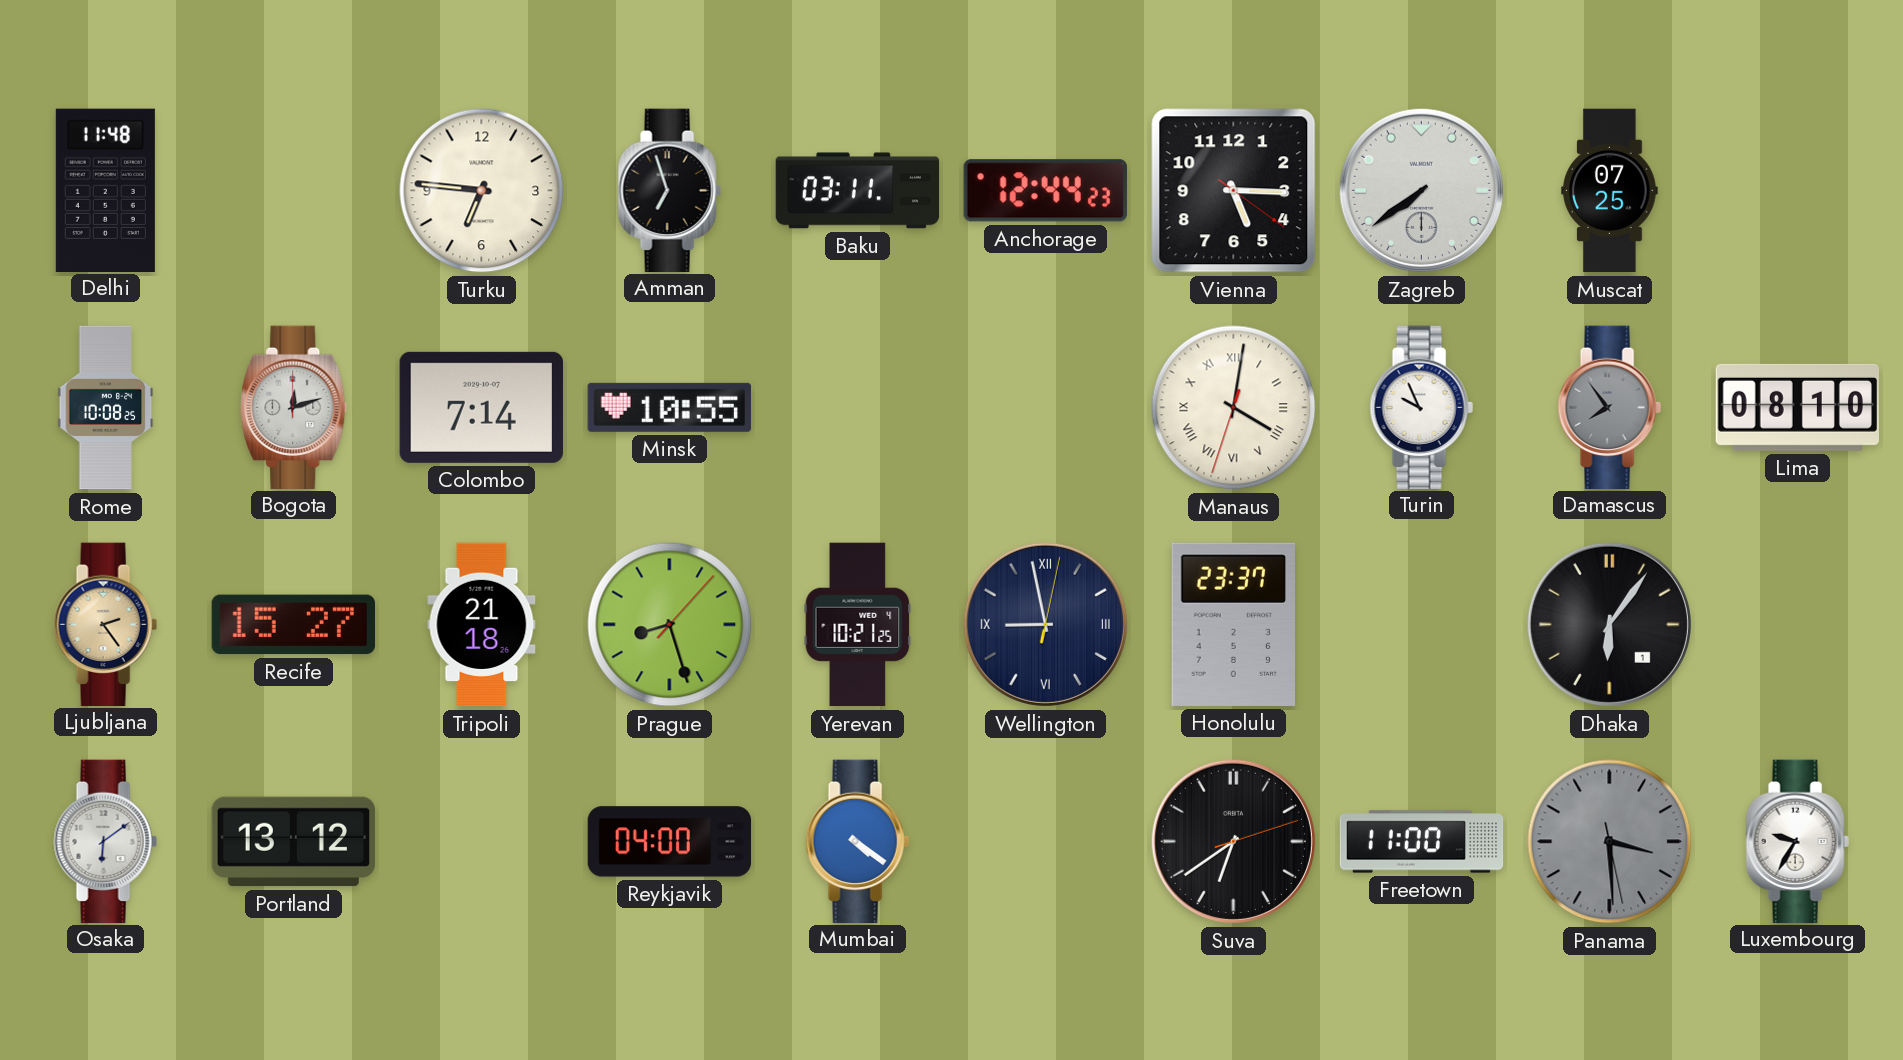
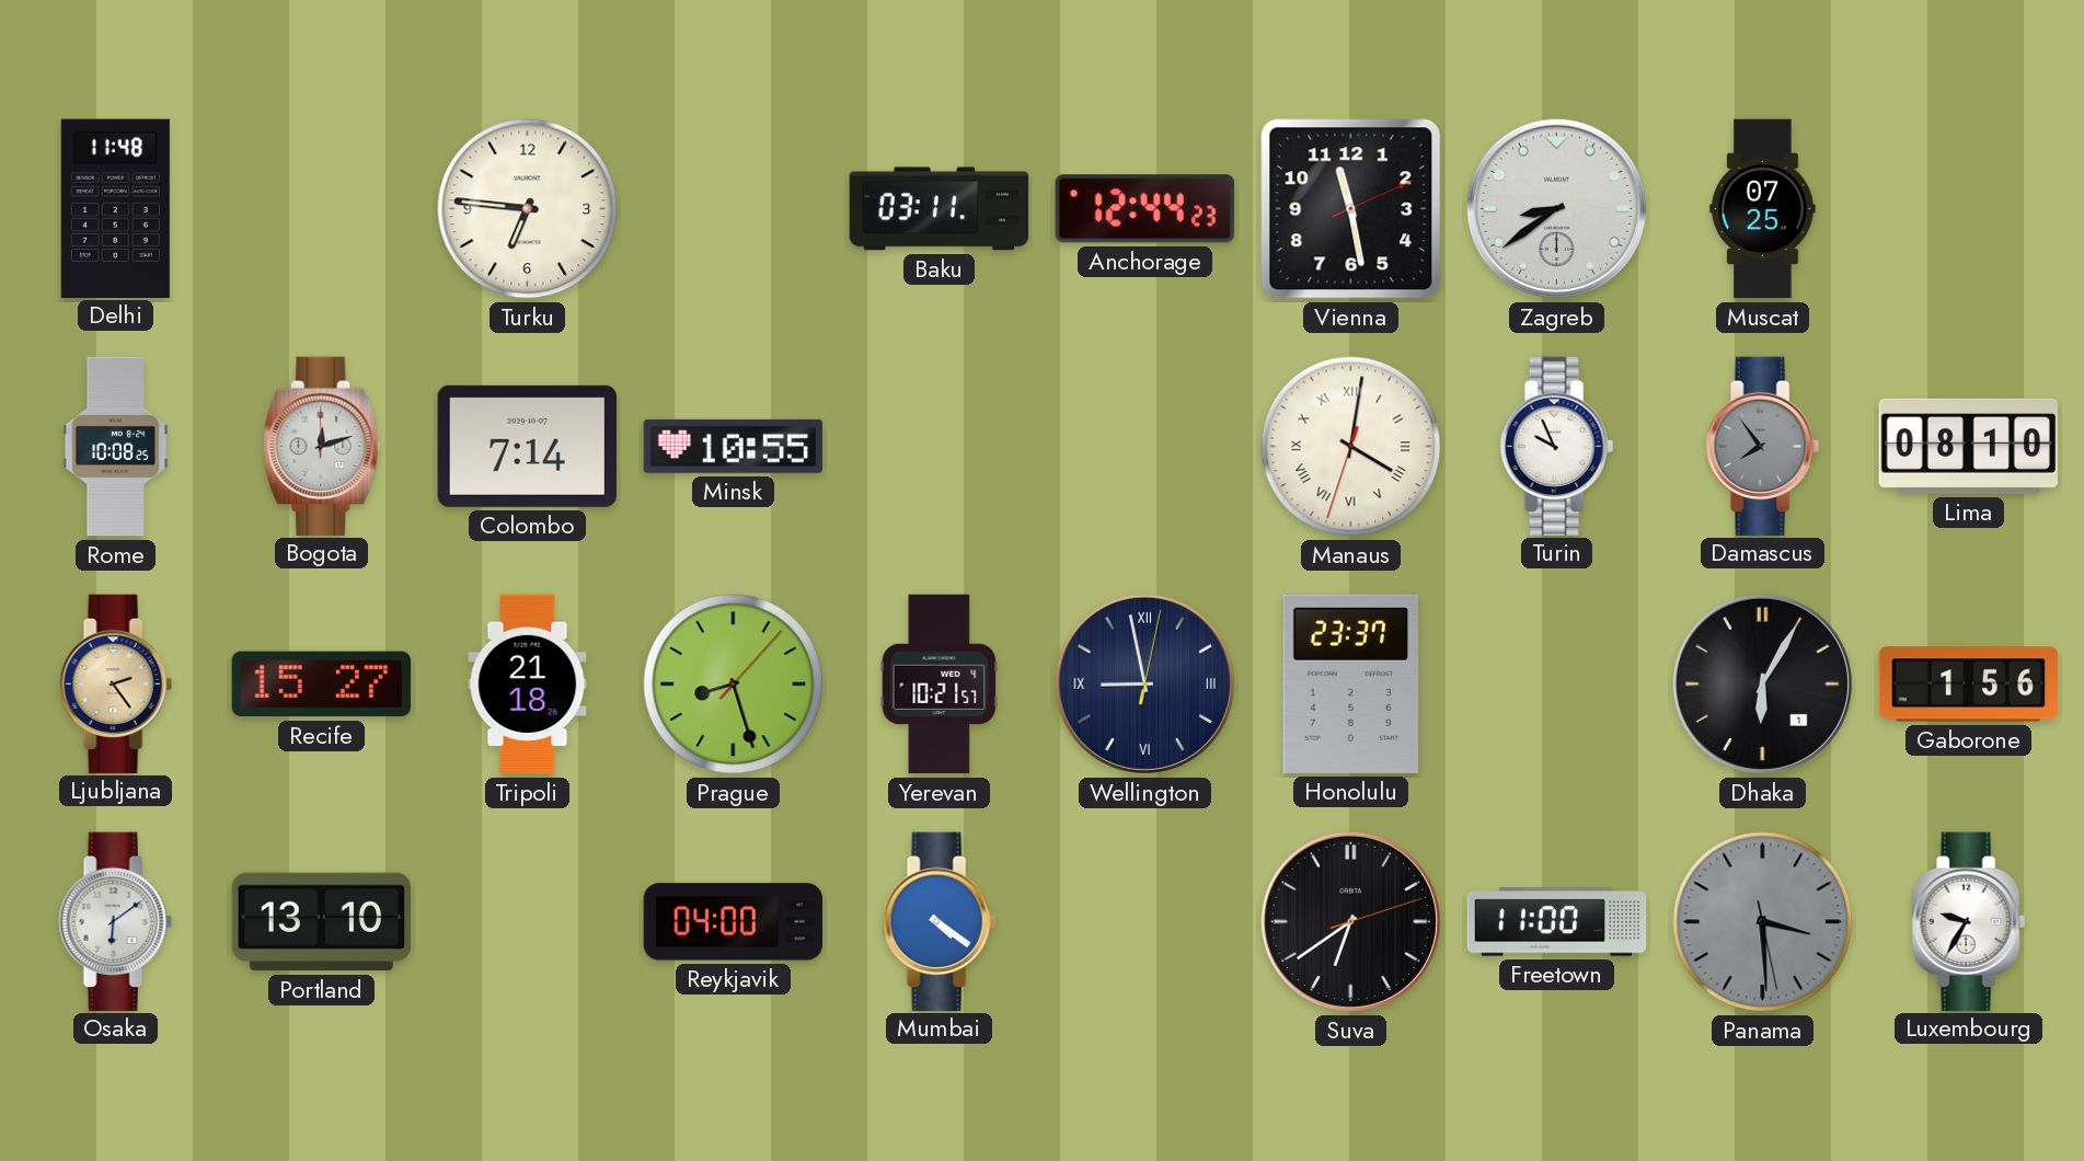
Amman: 6:57 -> none
Vienna: 5:15 -> 11:28
Zagreb: 7:39 -> 8:39
Yerevan: 10:21:25 -> 10:21:57
Dhaka: 6:06 -> 6:05
Gaborone: none -> 1:56
Portland: 13:12 -> 13:10
